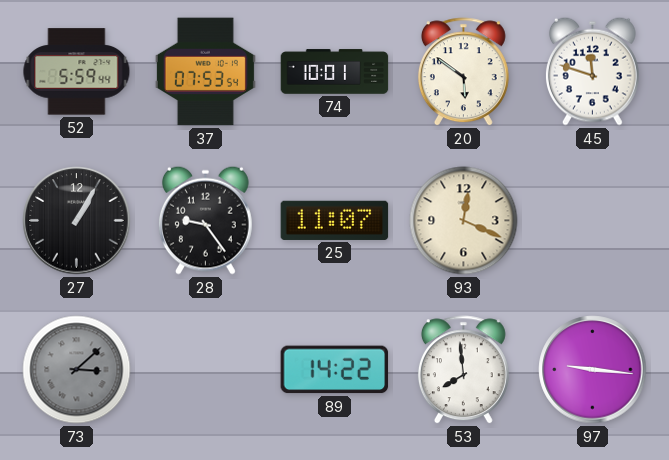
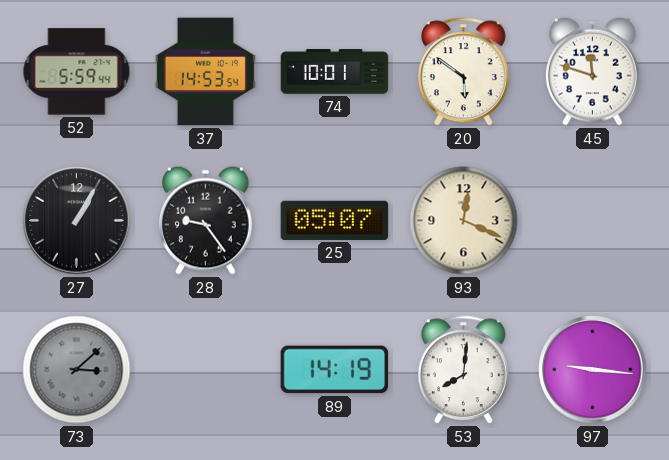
37: 07:53 -> 14:53
25: 11:07 -> 05:07
89: 14:22 -> 14:19
53: 7:59 -> 8:01
